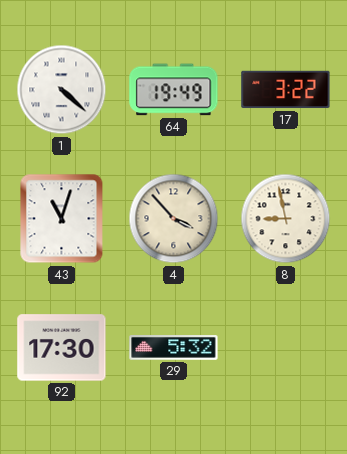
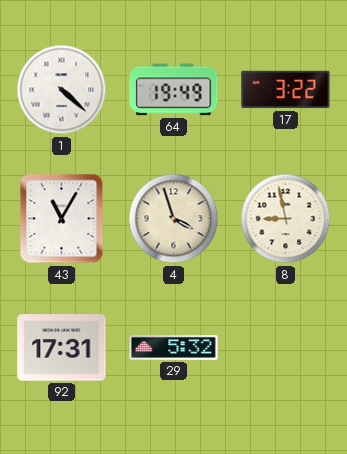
43: 11:03 -> 11:05
4: 3:53 -> 3:57
92: 17:30 -> 17:31
